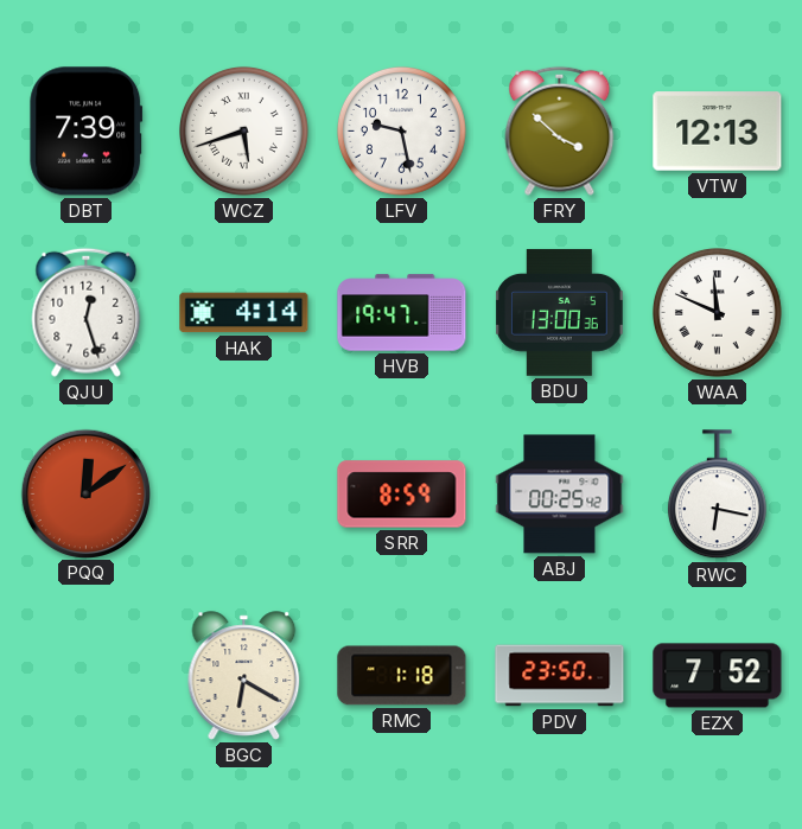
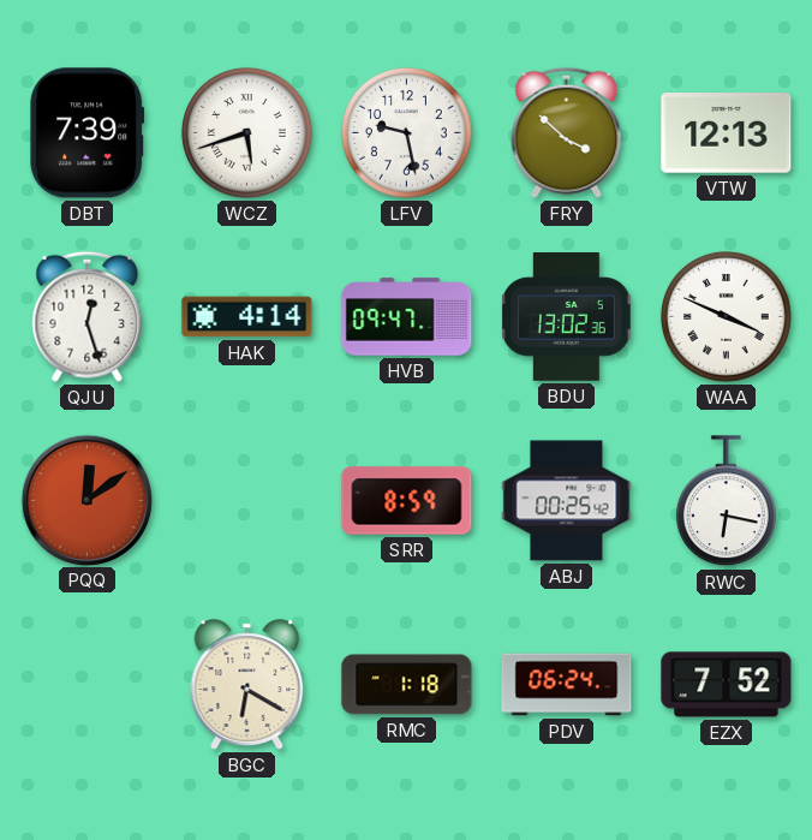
HVB: 19:47 -> 09:47
BDU: 13:00 -> 13:02
WAA: 11:49 -> 3:49
PDV: 23:50 -> 06:24
